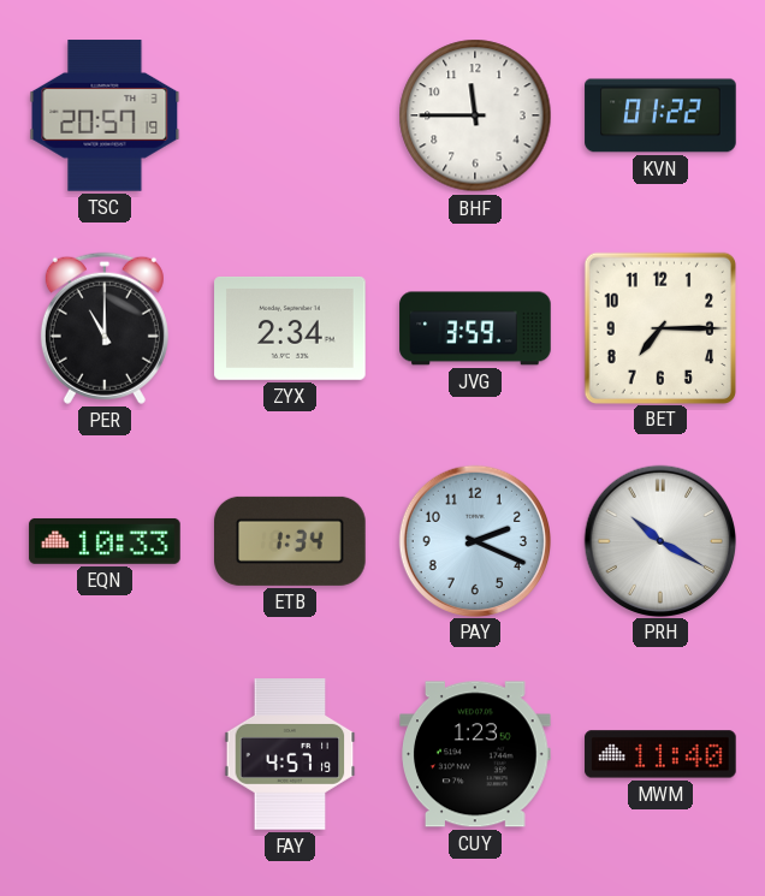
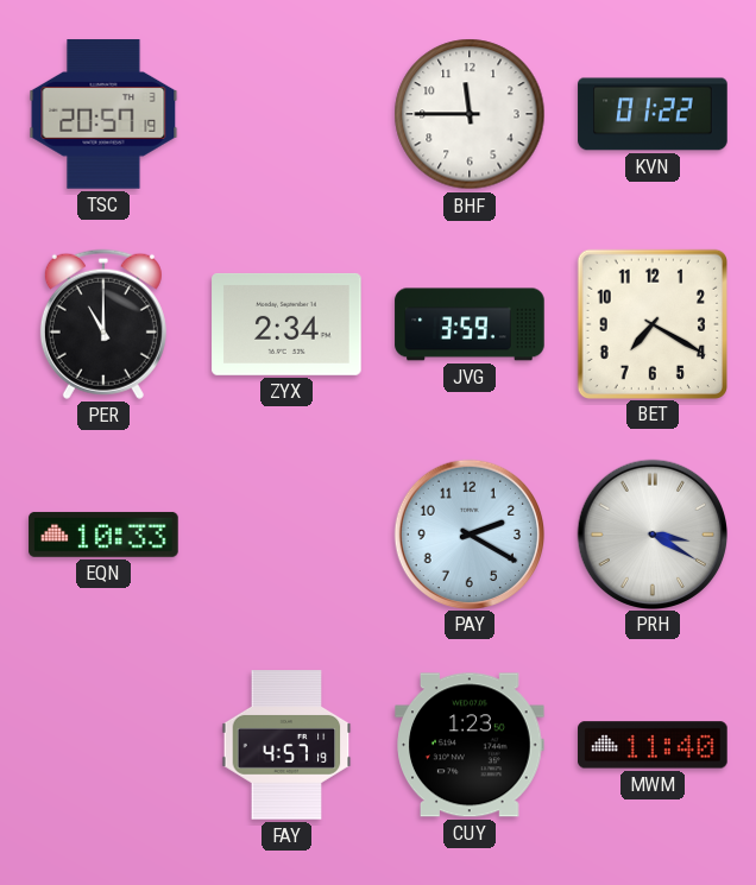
BET: 7:15 -> 7:20
ETB: 1:34 -> none
PAY: 2:19 -> 2:20
PRH: 10:20 -> 3:20
